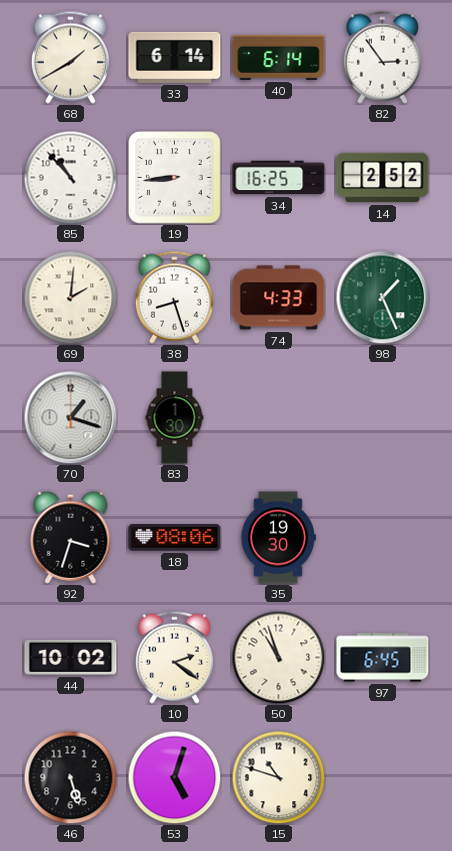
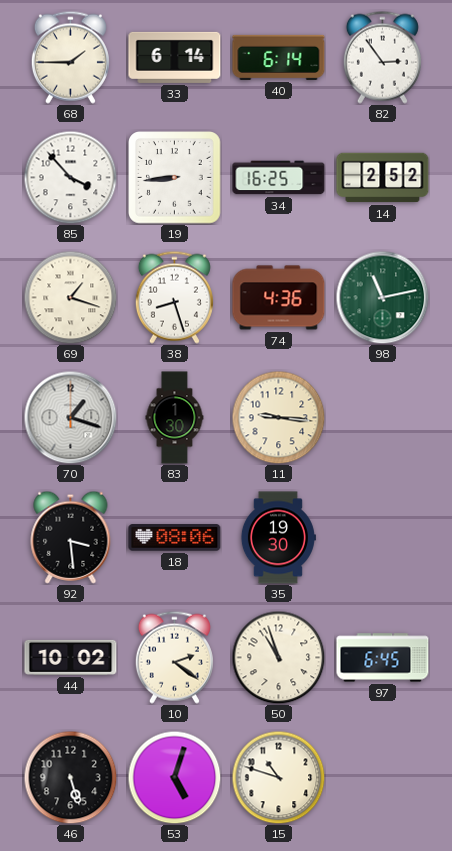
68: 1:40 -> 1:45
85: 10:53 -> 3:53
69: 2:01 -> 1:18
74: 4:33 -> 4:36
98: 1:26 -> 11:13
11: none -> 9:16
92: 3:33 -> 3:29
